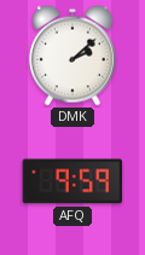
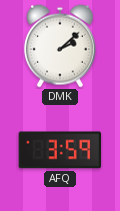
AFQ: 9:59 -> 3:59
